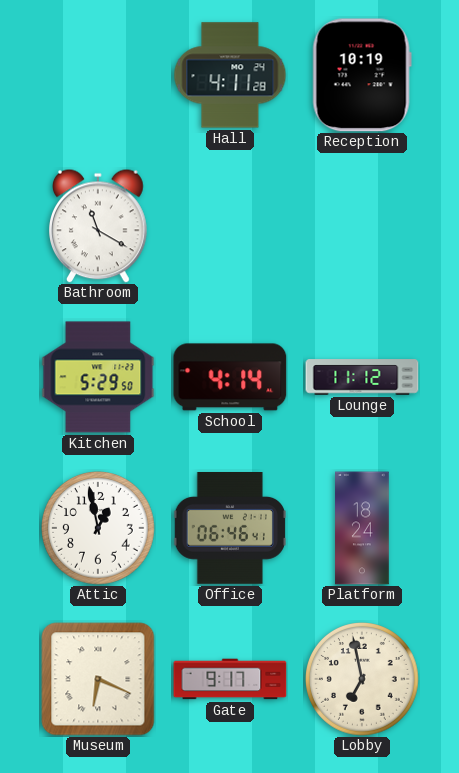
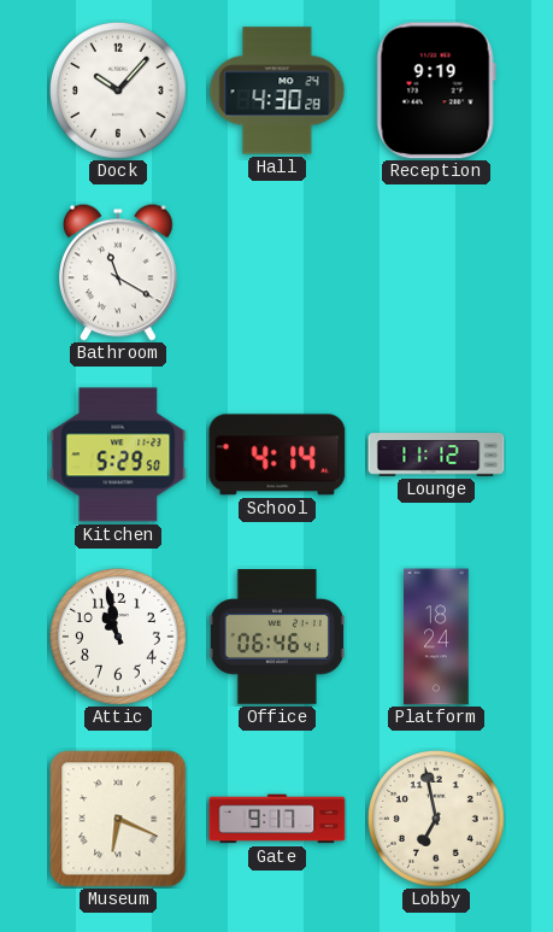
Dock: none -> 10:07
Hall: 4:11 -> 4:30
Reception: 10:19 -> 9:19
Attic: 12:58 -> 10:58
